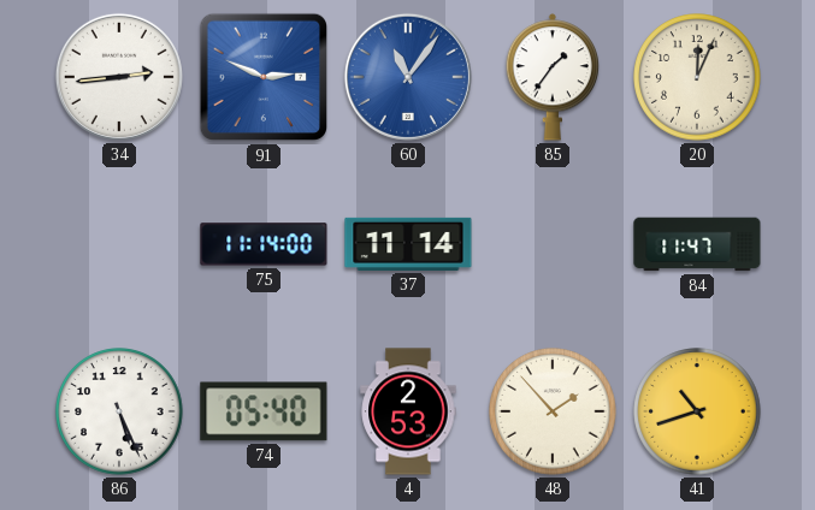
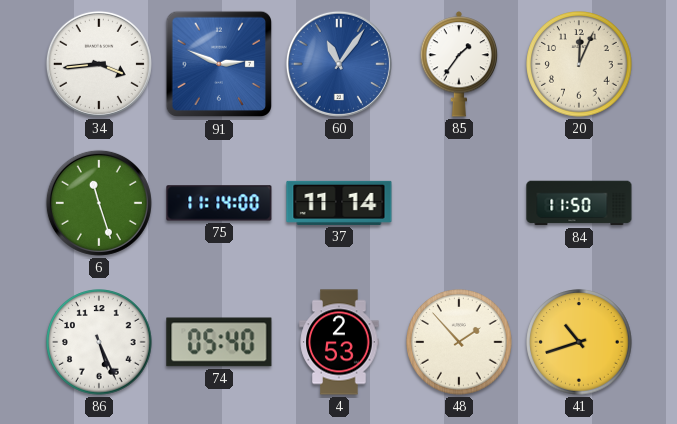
34: 2:44 -> 3:44
6: none -> 11:27
84: 11:47 -> 11:50
